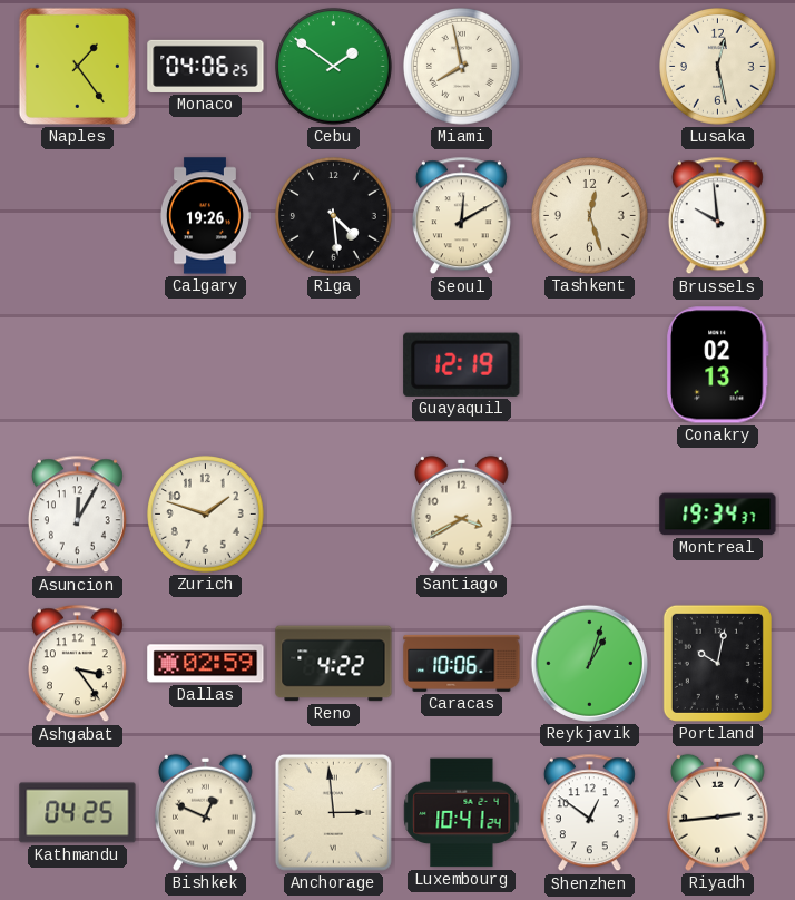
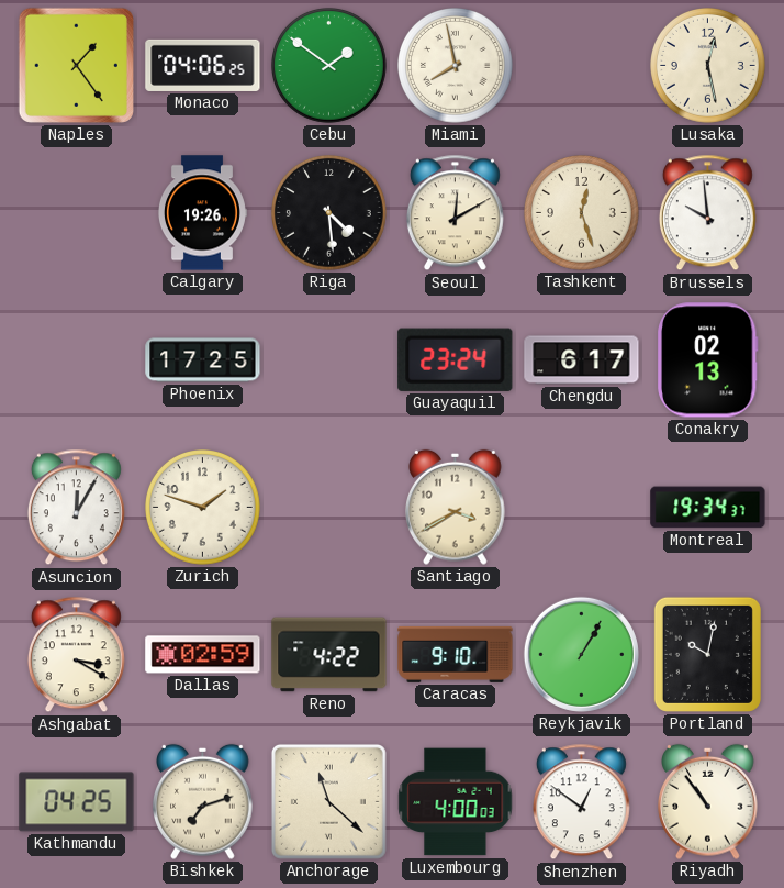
Phoenix: none -> 17:25
Guayaquil: 12:19 -> 23:24
Chengdu: none -> 6:17
Ashgabat: 3:24 -> 3:20
Caracas: 10:06 -> 9:10
Reykjavik: 1:03 -> 1:05
Bishkek: 12:49 -> 7:12
Anchorage: 2:59 -> 11:22
Luxembourg: 10:41 -> 4:00
Riyadh: 2:44 -> 10:54
